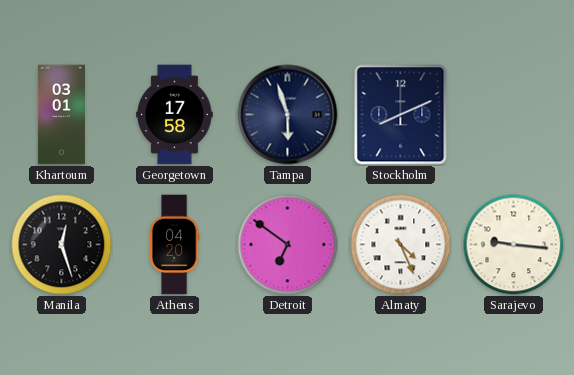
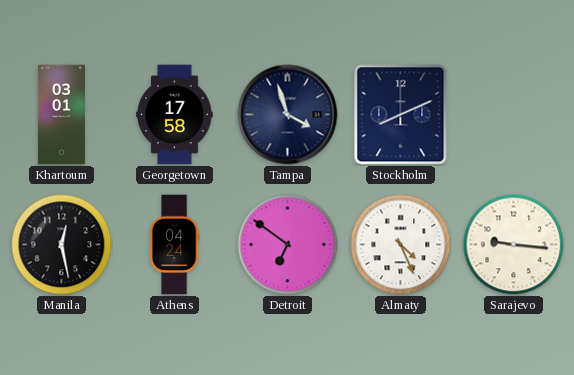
Tampa: 5:57 -> 3:57
Manila: 12:27 -> 12:28
Athens: 04:20 -> 04:24
